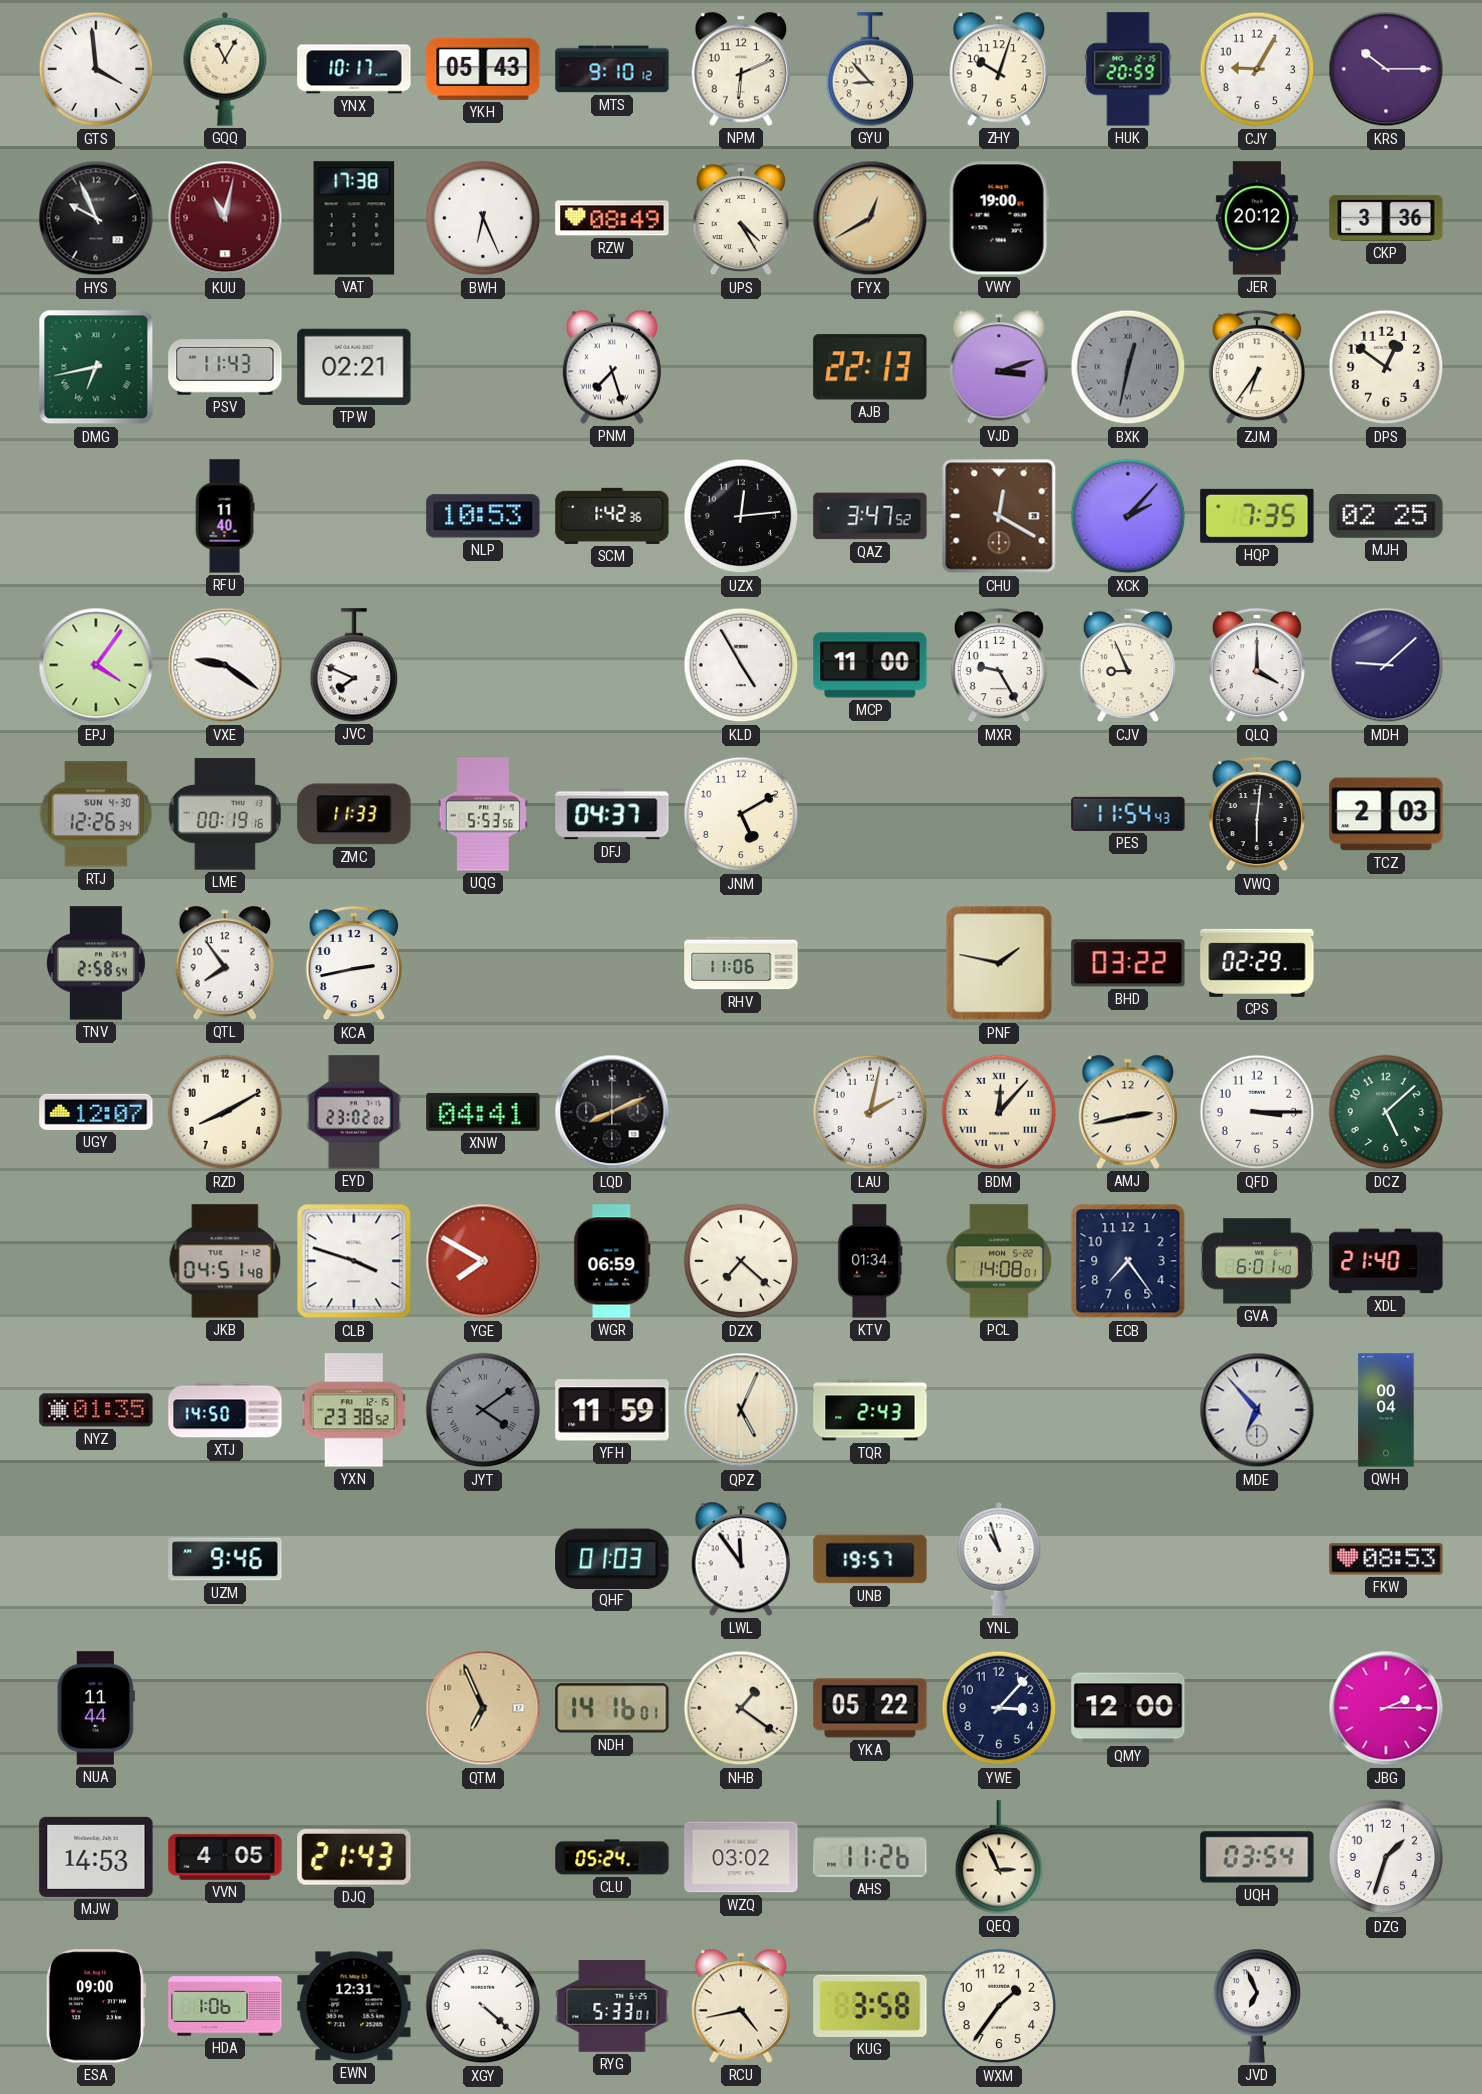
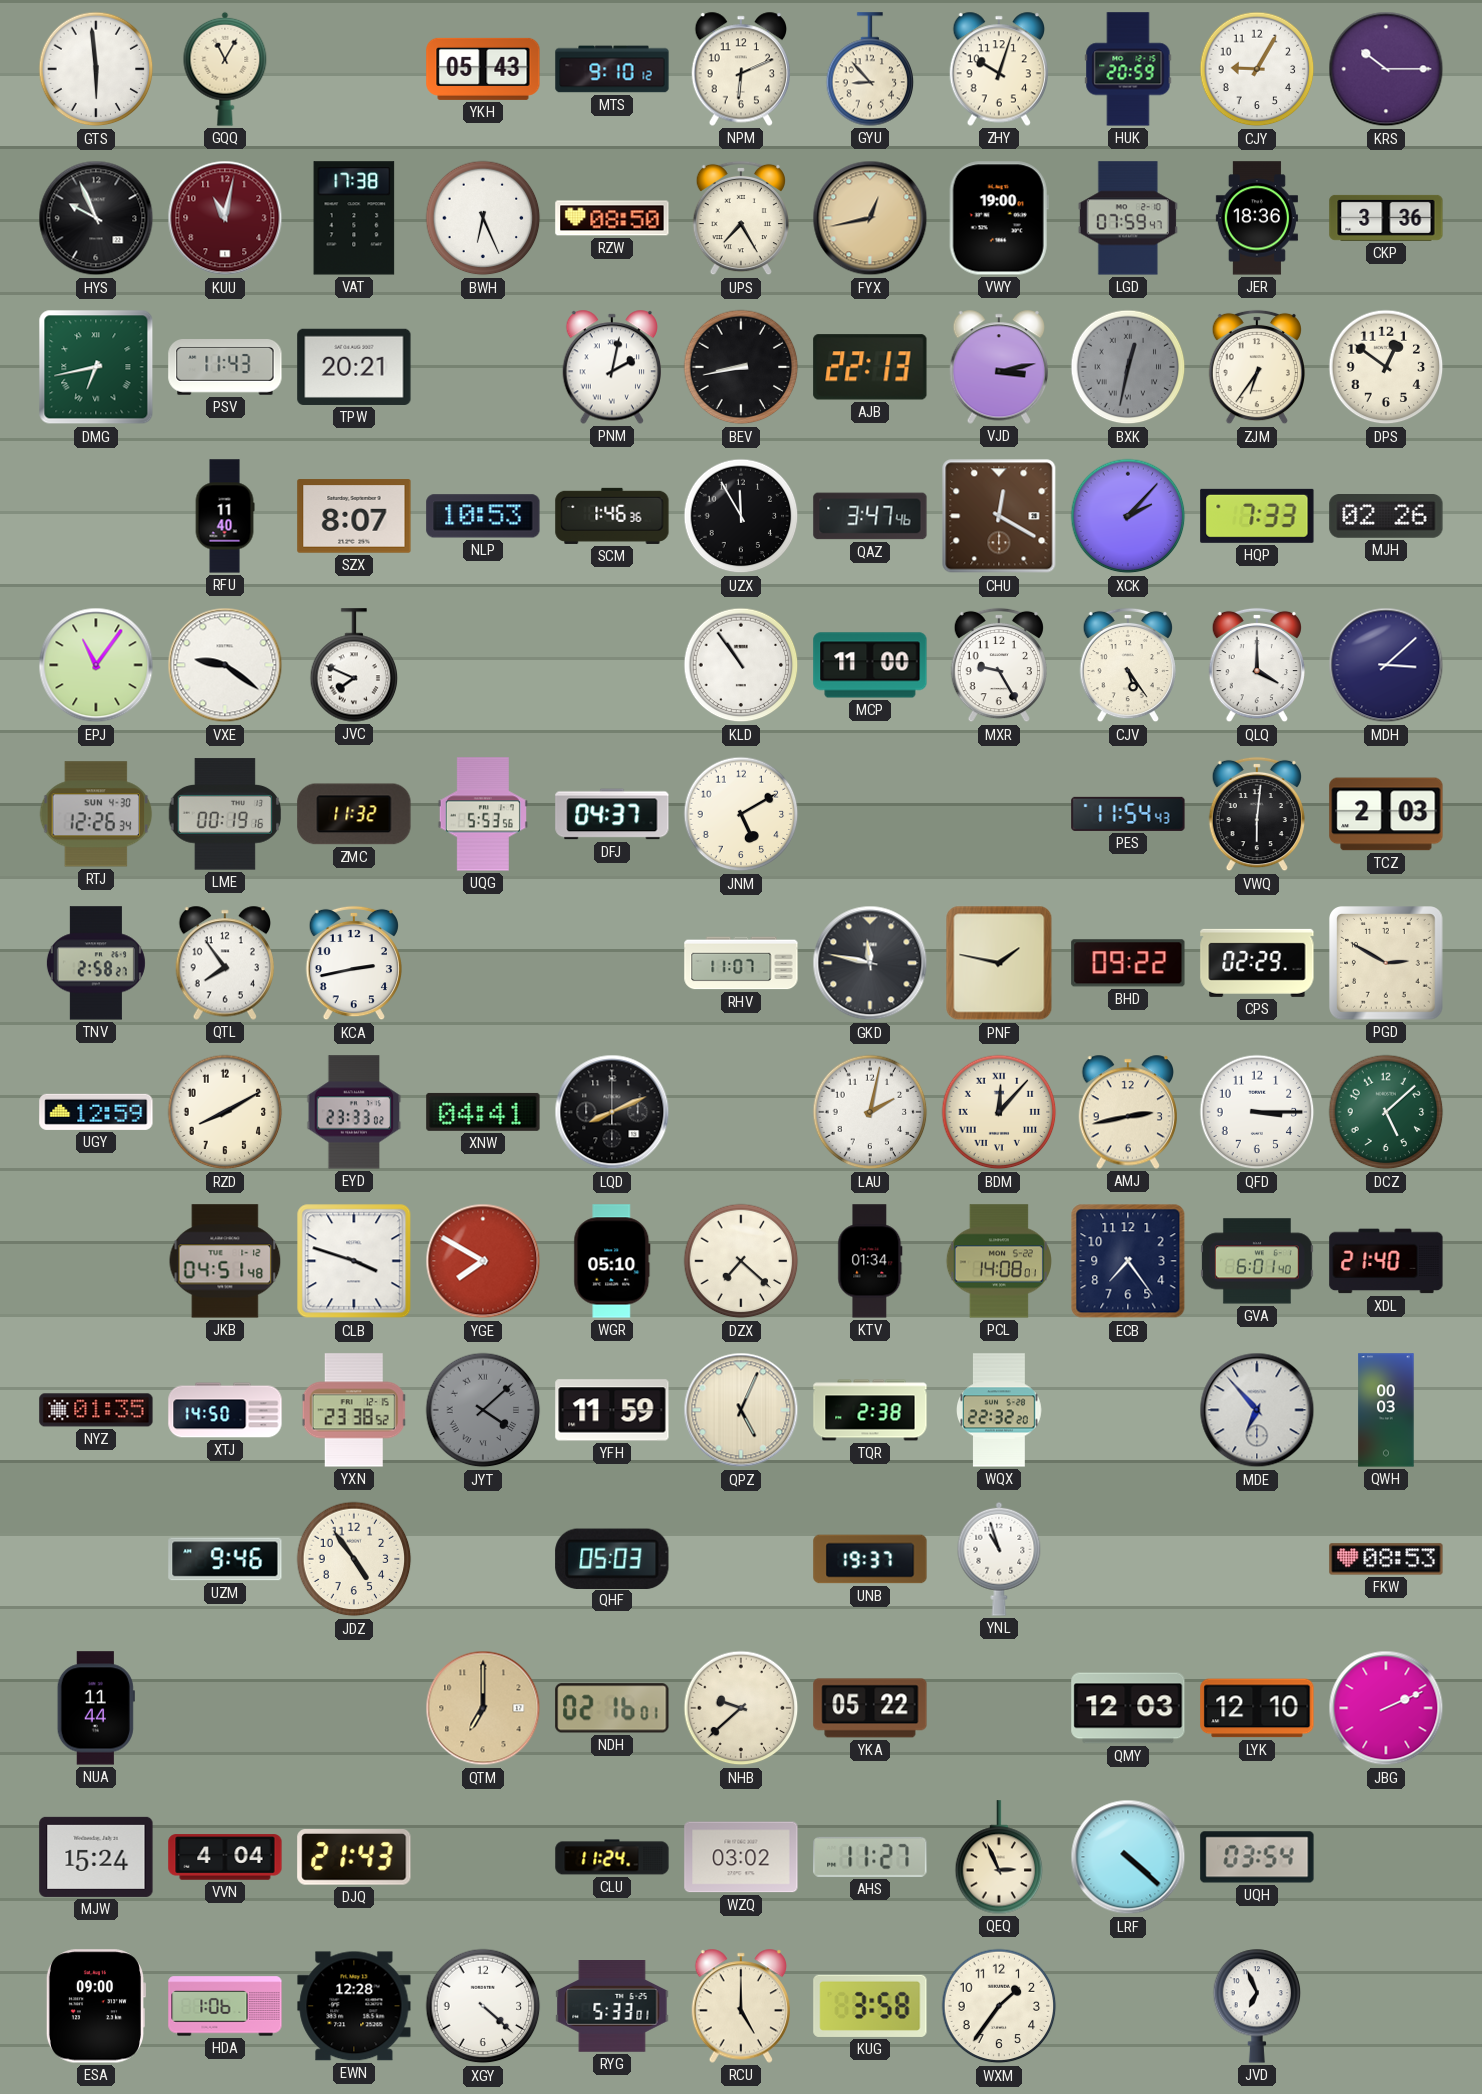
GTS: 3:59 -> 5:59
YNX: 10:17 -> none
RZW: 08:49 -> 08:50
UPS: 4:25 -> 7:25
FYX: 12:40 -> 12:43
LGD: none -> 07:59
JER: 20:12 -> 18:36
TPW: 02:21 -> 20:21
PNM: 7:27 -> 2:02
BEV: none -> 8:43
VJD: 3:12 -> 3:13
SZX: none -> 8:07
SCM: 1:42 -> 1:46
UZX: 12:14 -> 11:55
QAZ: 3:47:52 -> 3:47:46
HQP: 7:35 -> 7:33
MJH: 02:25 -> 02:26
EPJ: 4:06 -> 11:06
KLD: 4:55 -> 10:54
CJV: 8:56 -> 5:24
MDH: 9:08 -> 3:08
ZMC: 11:33 -> 11:32
TNV: 2:58:54 -> 2:58:27
RHV: 11:06 -> 11:07
GKD: none -> 11:47
BHD: 03:22 -> 09:22
PGD: none -> 2:50
UGY: 12:07 -> 12:59
EYD: 23:02 -> 23:33
WGR: 06:59 -> 05:10
JYT: 4:09 -> 4:08
TQR: 2:43 -> 2:38
WQX: none -> 22:32
QWH: 00:04 -> 00:03
JDZ: none -> 4:54
QHF: 01:03 -> 05:03
LWL: 11:54 -> none
UNB: 19:57 -> 19:37
QTM: 6:56 -> 7:00
NDH: 14:16 -> 02:16
NHB: 1:21 -> 9:38
YWE: 3:07 -> none
QMY: 12:00 -> 12:03
LYK: none -> 12:10
JBG: 2:15 -> 2:11
MJW: 14:53 -> 15:24
VVN: 4:05 -> 4:04
CLU: 05:24 -> 11:24
AHS: 11:26 -> 11:27
LRF: none -> 4:22
DZG: 1:33 -> none
EWN: 12:31 -> 12:28
RCU: 4:43 -> 5:00
